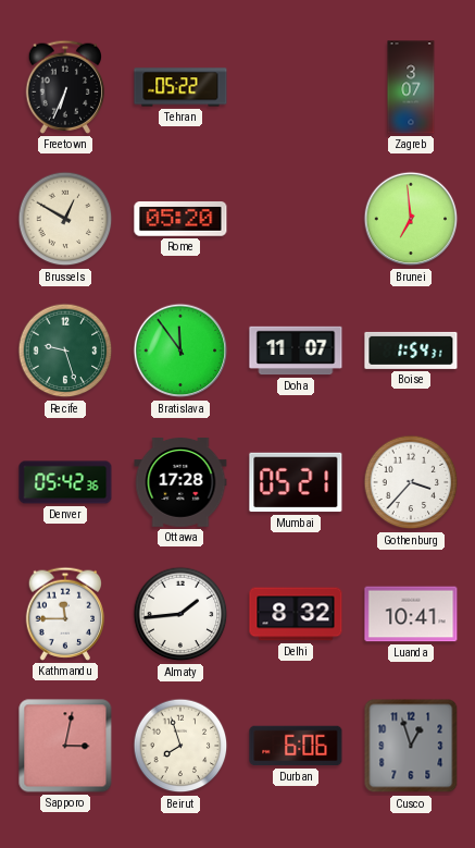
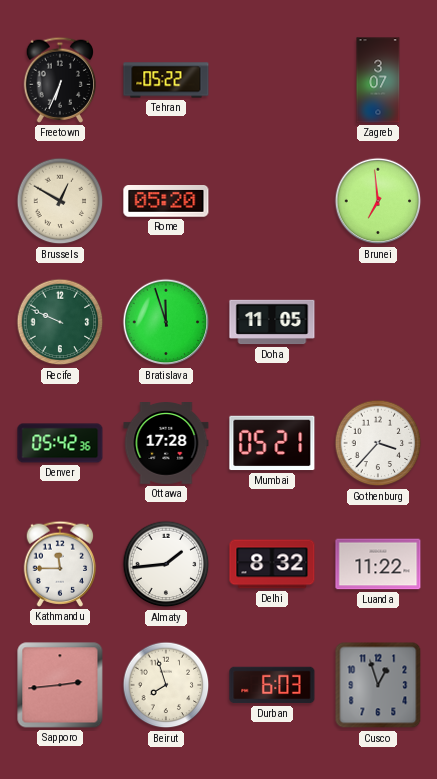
Recife: 9:27 -> 9:49
Bratislava: 11:54 -> 11:57
Doha: 11:07 -> 11:05
Boise: 1:54 -> none
Luanda: 10:41 -> 11:22
Sapporo: 3:02 -> 2:44
Durban: 6:06 -> 6:03
